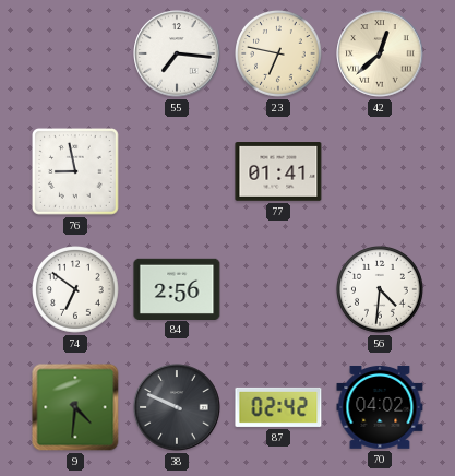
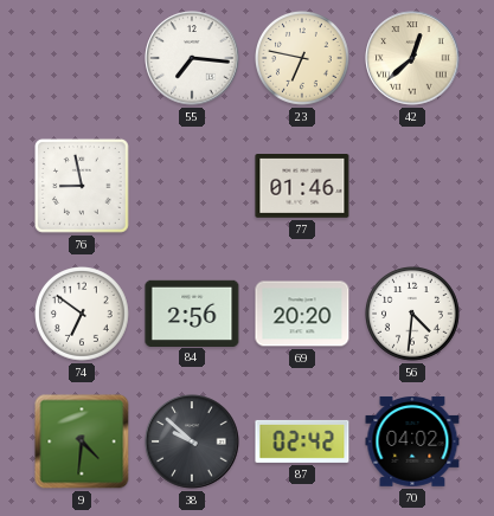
77: 01:41 -> 01:46
69: none -> 20:20
38: 9:49 -> 9:52
